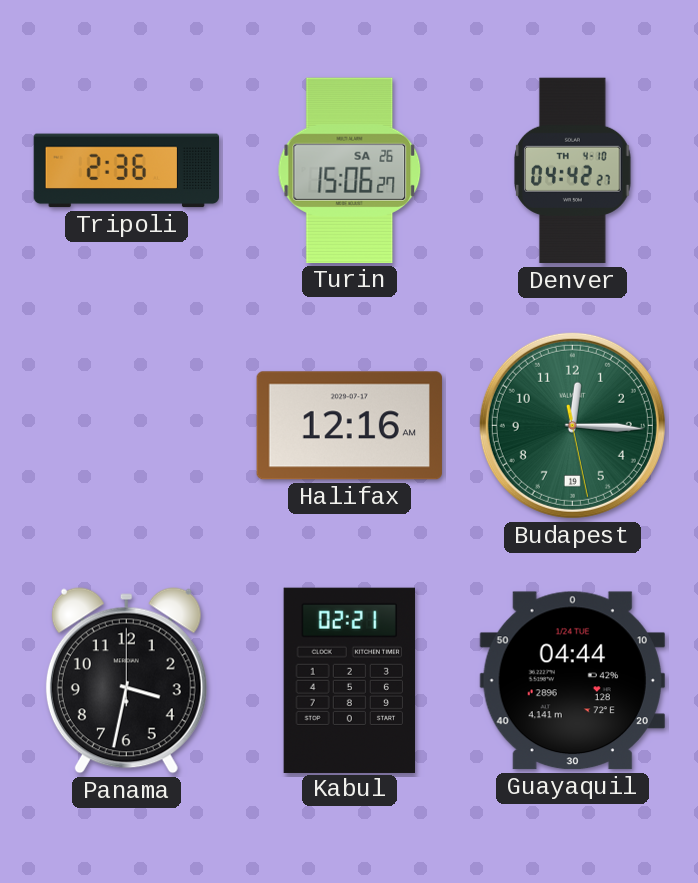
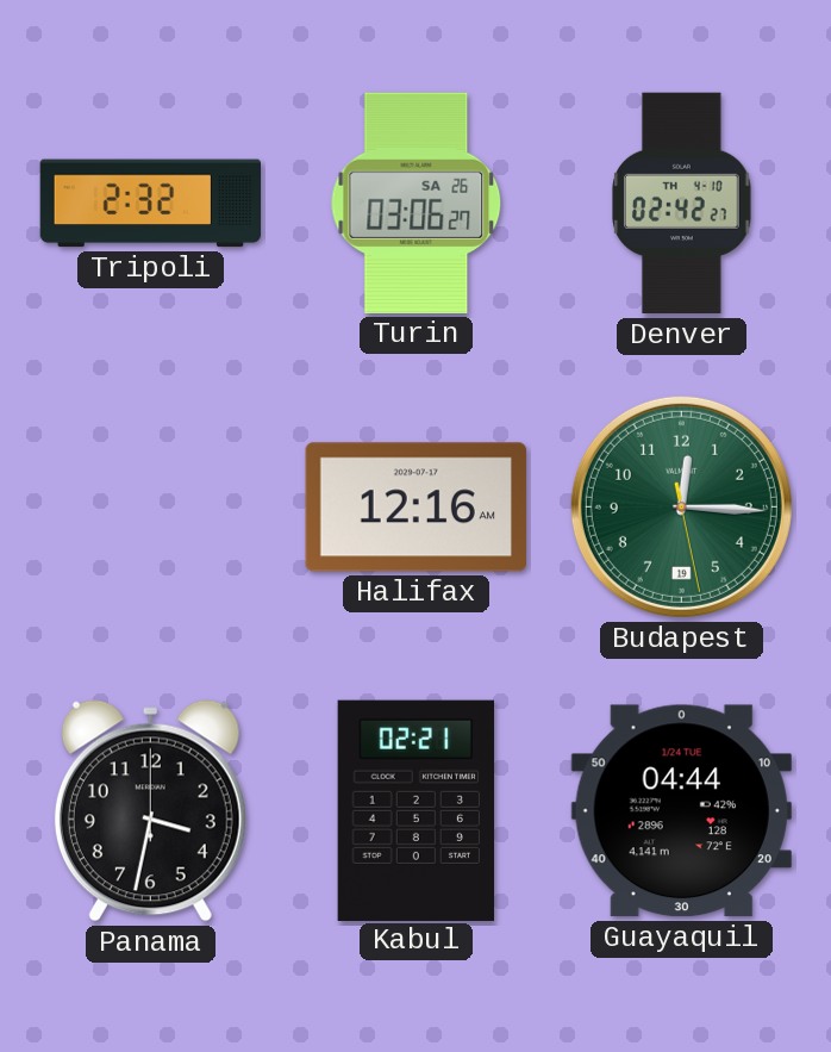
Tripoli: 2:36 -> 2:32
Turin: 15:06 -> 03:06
Denver: 04:42 -> 02:42
